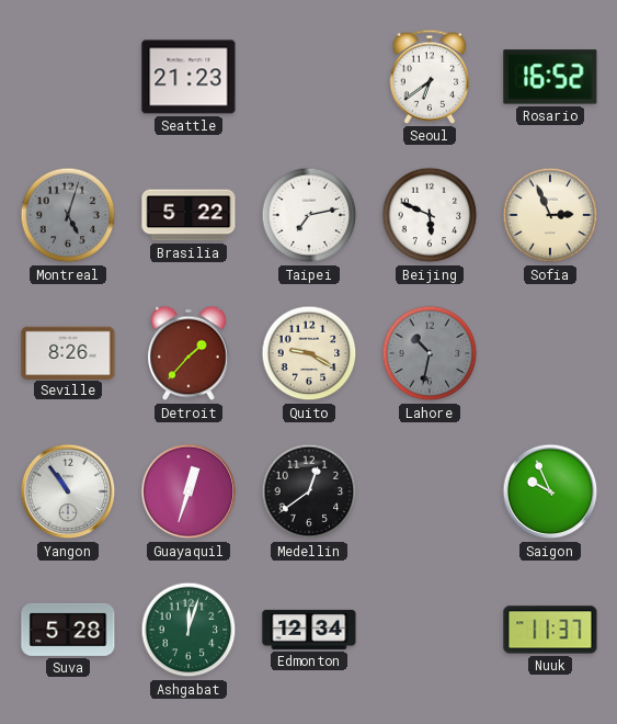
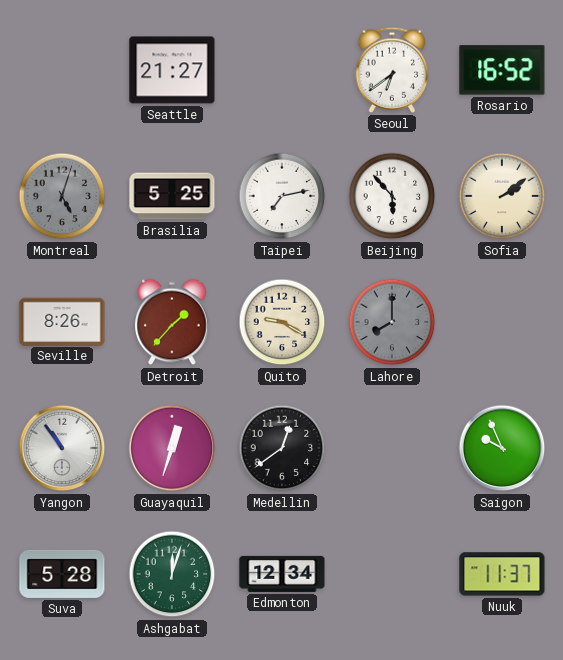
Seattle: 21:23 -> 21:27
Brasilia: 5:22 -> 5:25
Beijing: 5:49 -> 5:53
Sofia: 2:56 -> 2:09
Lahore: 10:32 -> 8:00
